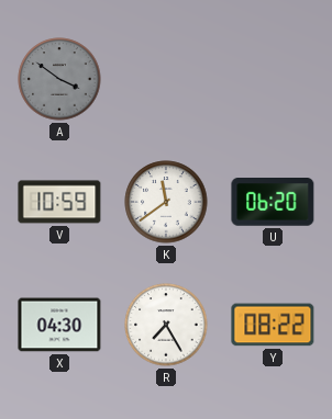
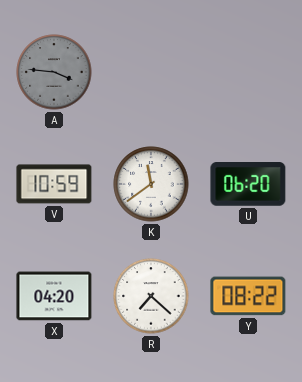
A: 3:51 -> 3:46
X: 04:30 -> 04:20
R: 7:25 -> 7:22
